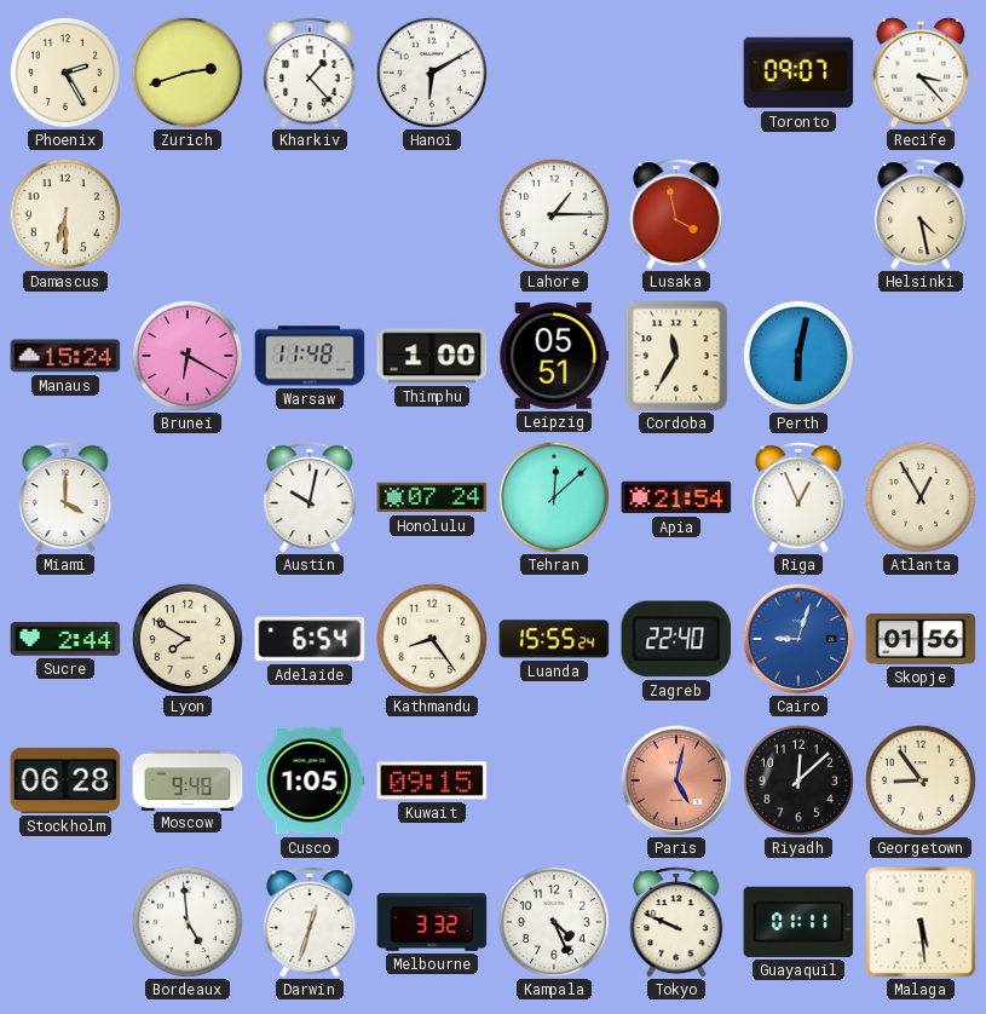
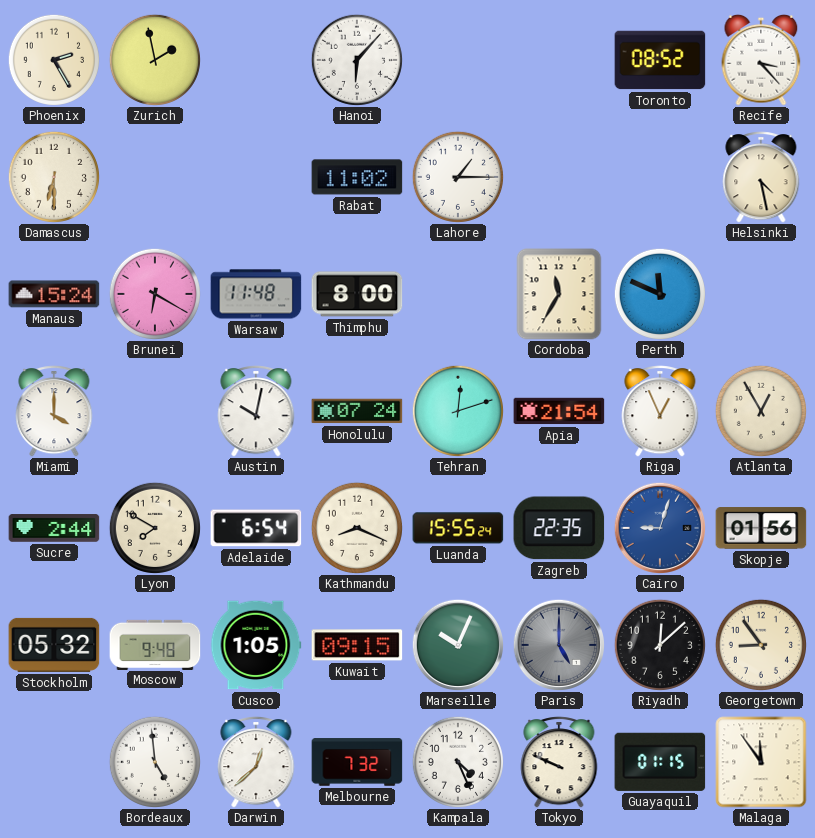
Zurich: 2:42 -> 1:58
Kharkiv: 1:23 -> none
Hanoi: 6:10 -> 6:07
Toronto: 09:07 -> 08:52
Rabat: none -> 11:02
Lusaka: 3:58 -> none
Thimphu: 1:00 -> 8:00
Leipzig: 05:51 -> none
Perth: 6:02 -> 11:49
Tehran: 12:08 -> 12:12
Kathmandu: 8:24 -> 8:19
Zagreb: 22:40 -> 22:35
Stockholm: 06:28 -> 05:32
Marseille: none -> 10:04
Paris: 5:02 -> 5:00
Paris dial: salmon -> grey
Darwin: 12:33 -> 12:38
Melbourne: 3:32 -> 7:32
Guayaquil: 01:11 -> 01:15
Malaga: 5:29 -> 11:54
